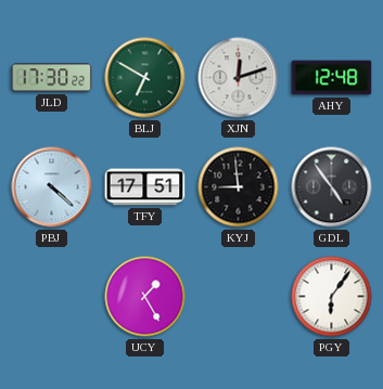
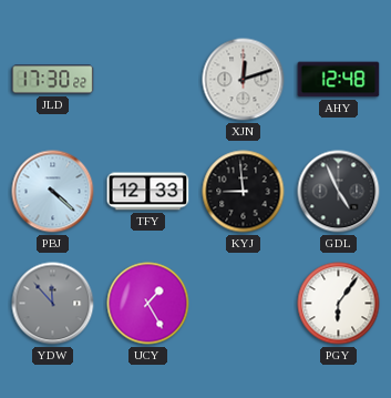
BLJ: 6:50 -> none
TFY: 17:51 -> 12:33
GDL: 4:54 -> 4:56
YDW: none -> 11:53
